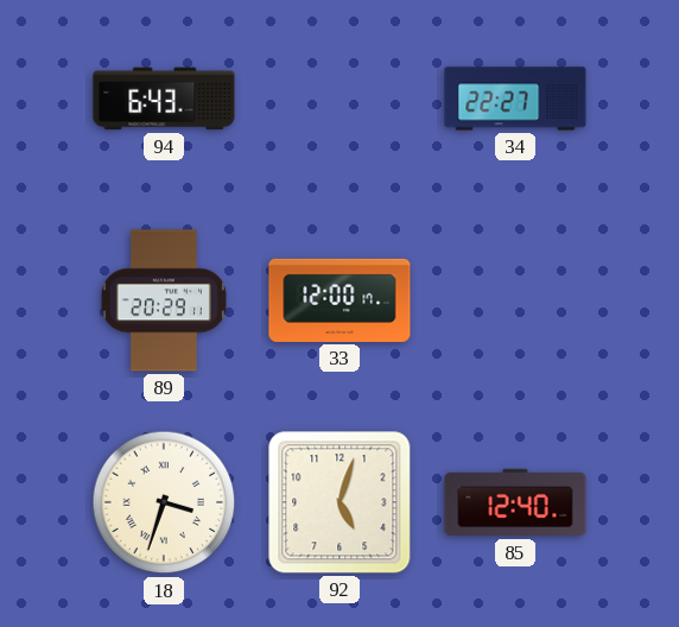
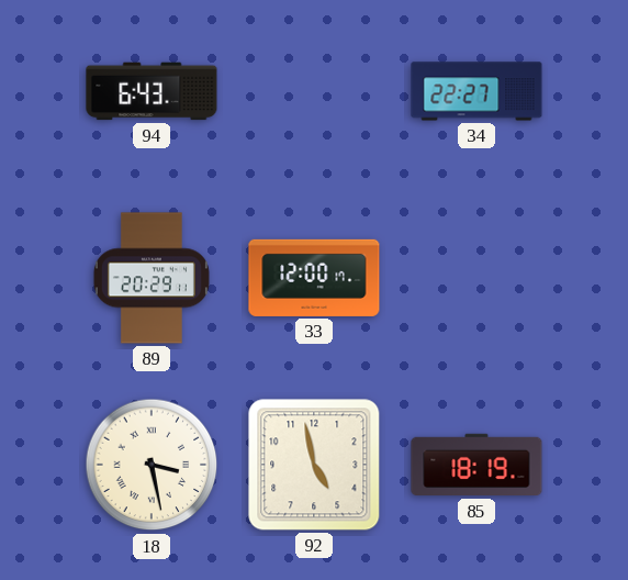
18: 3:33 -> 3:28
92: 5:03 -> 4:58
85: 12:40 -> 18:19
